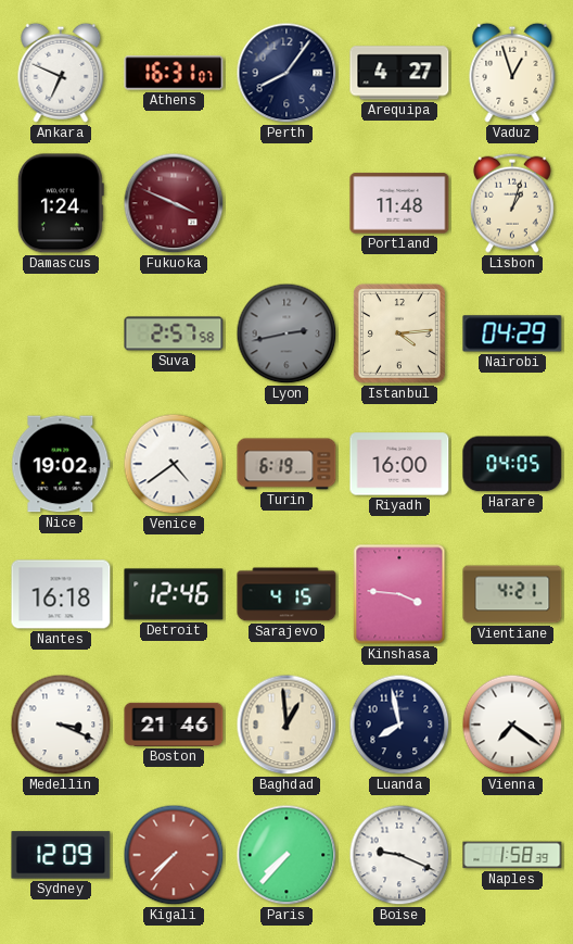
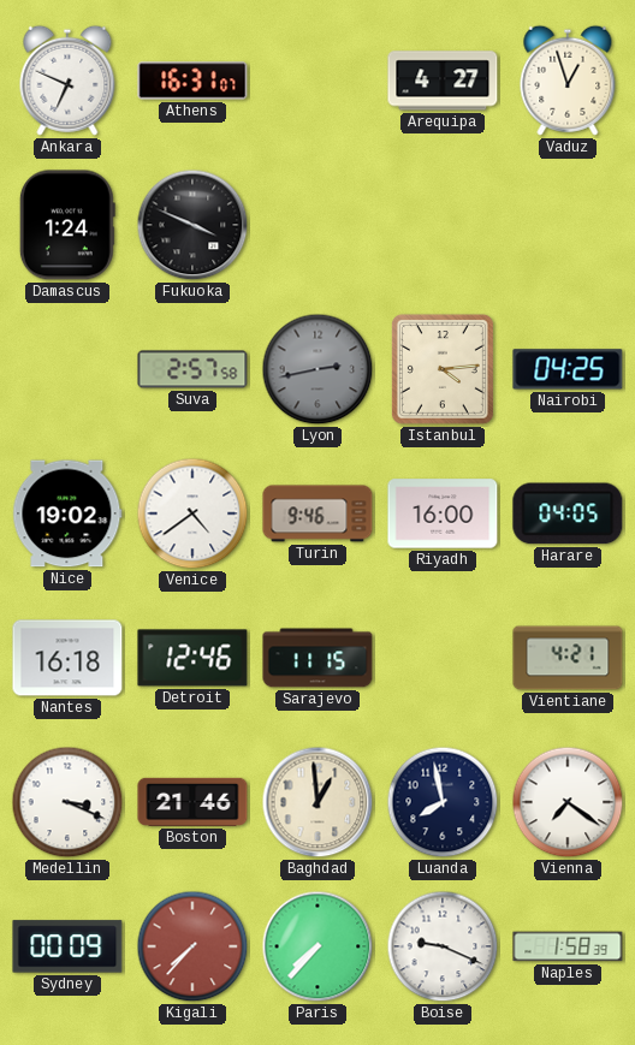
Perth: 8:06 -> none
Fukuoka dial: burgundy -> black
Portland: 11:48 -> none
Lisbon: 1:03 -> none
Nairobi: 04:29 -> 04:25
Turin: 6:19 -> 9:46
Sarajevo: 4:15 -> 11:15
Kinshasa: 3:46 -> none
Sydney: 12:09 -> 00:09
